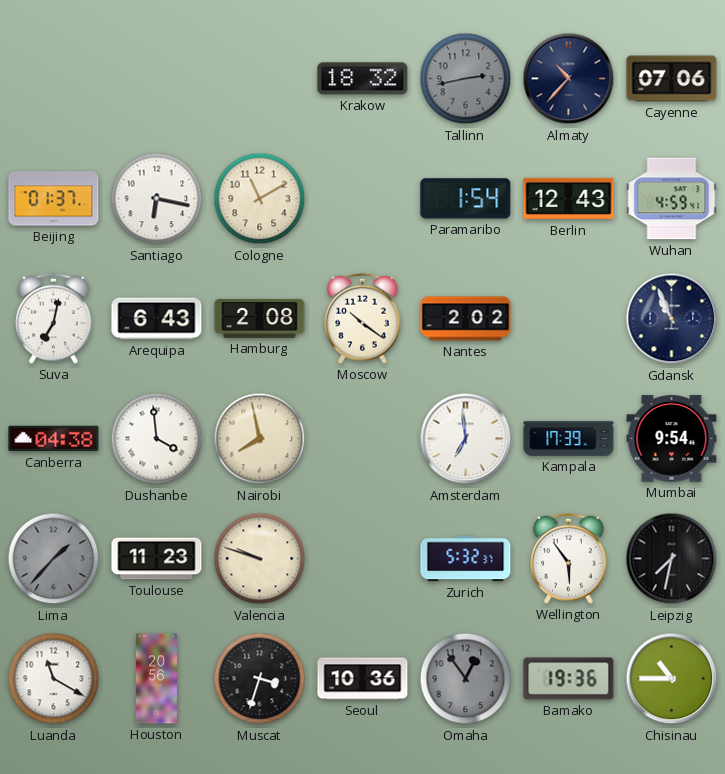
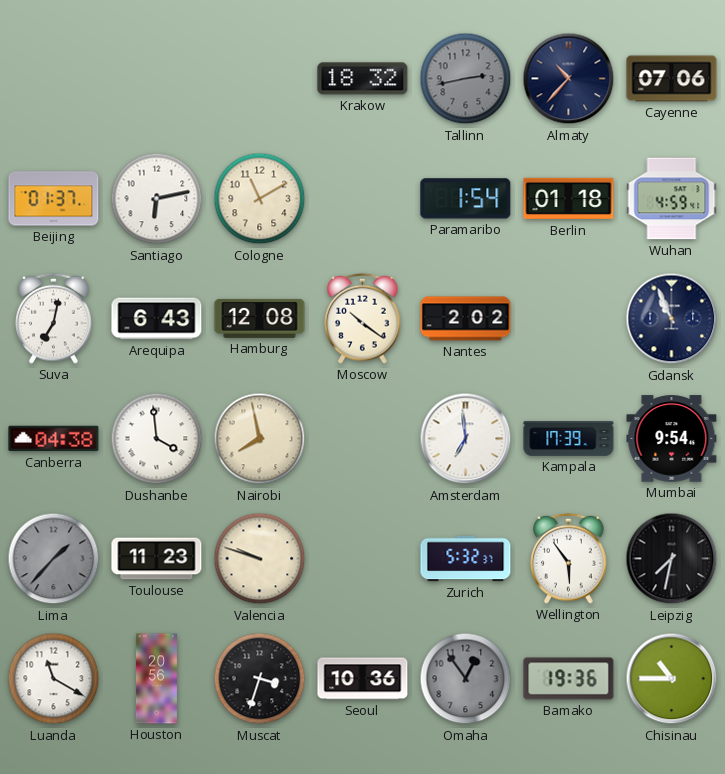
Santiago: 6:17 -> 6:13
Berlin: 12:43 -> 01:18
Hamburg: 2:08 -> 12:08
